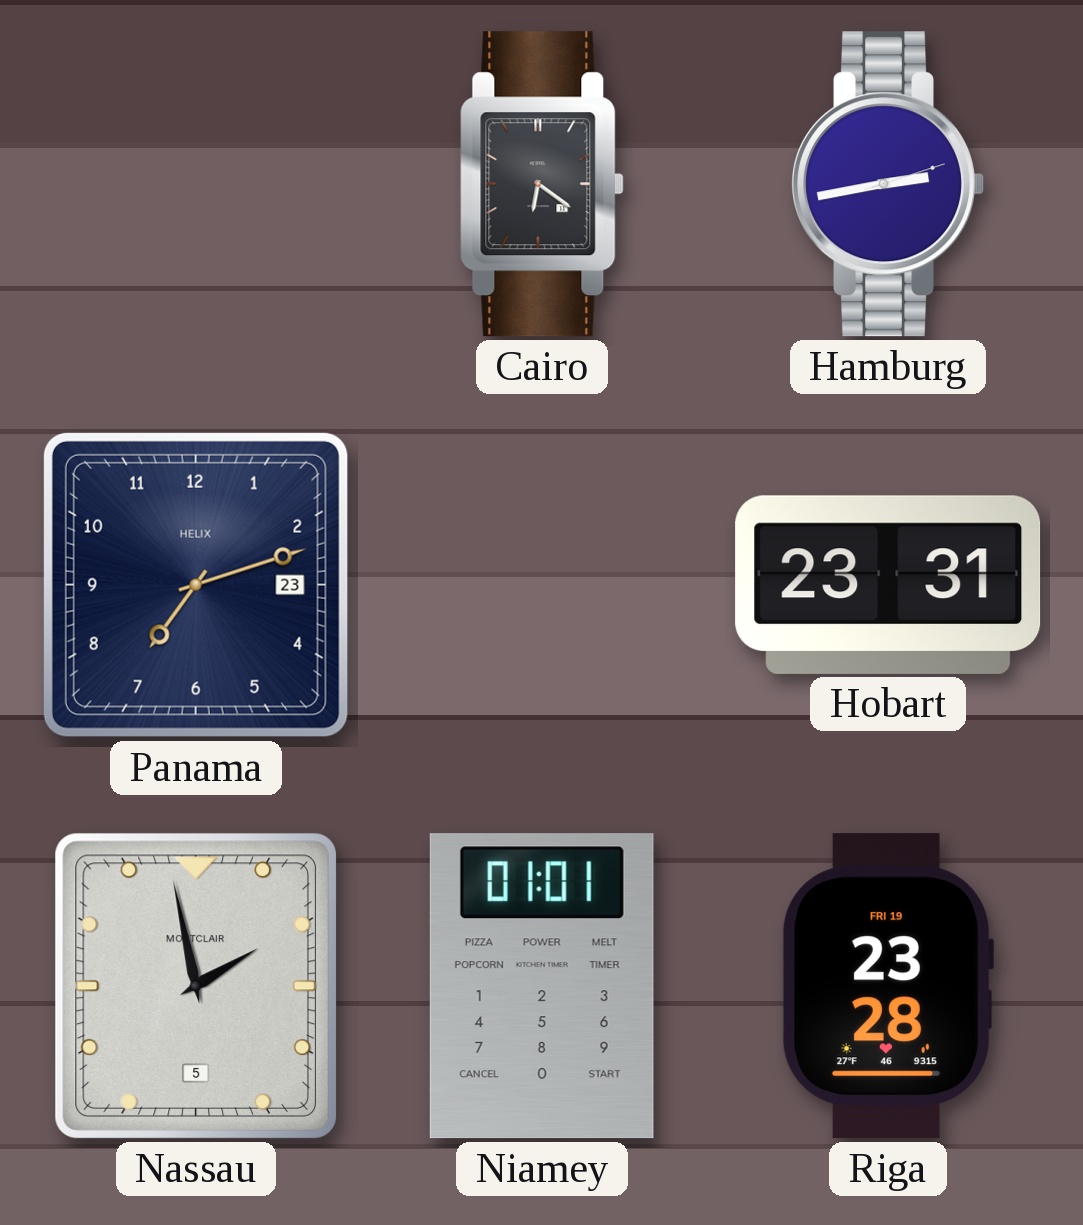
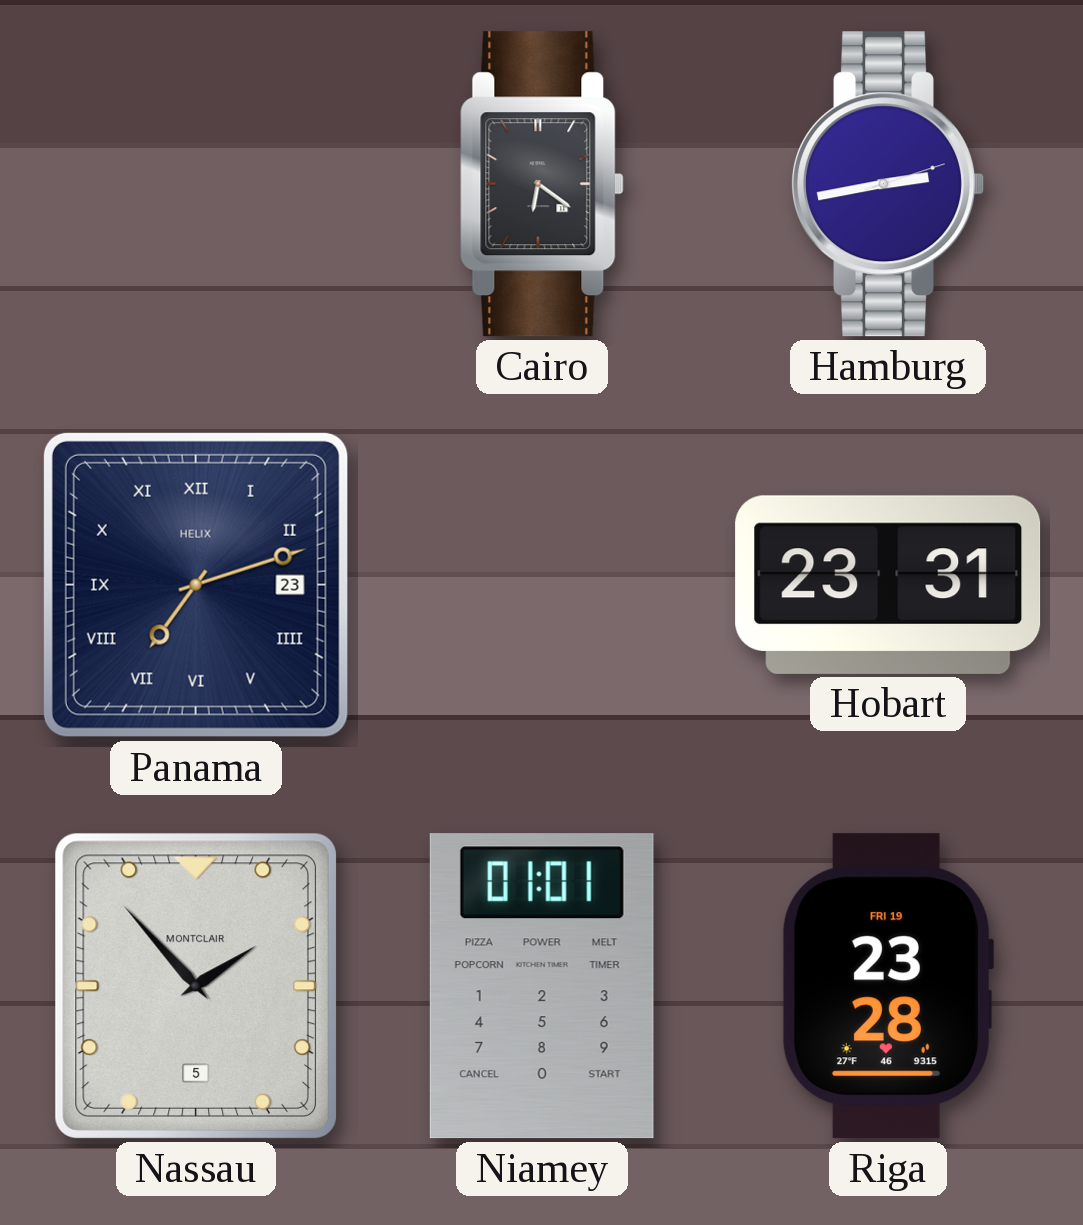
Panama numerals: Arabic -> Roman
Nassau: 1:58 -> 1:53
